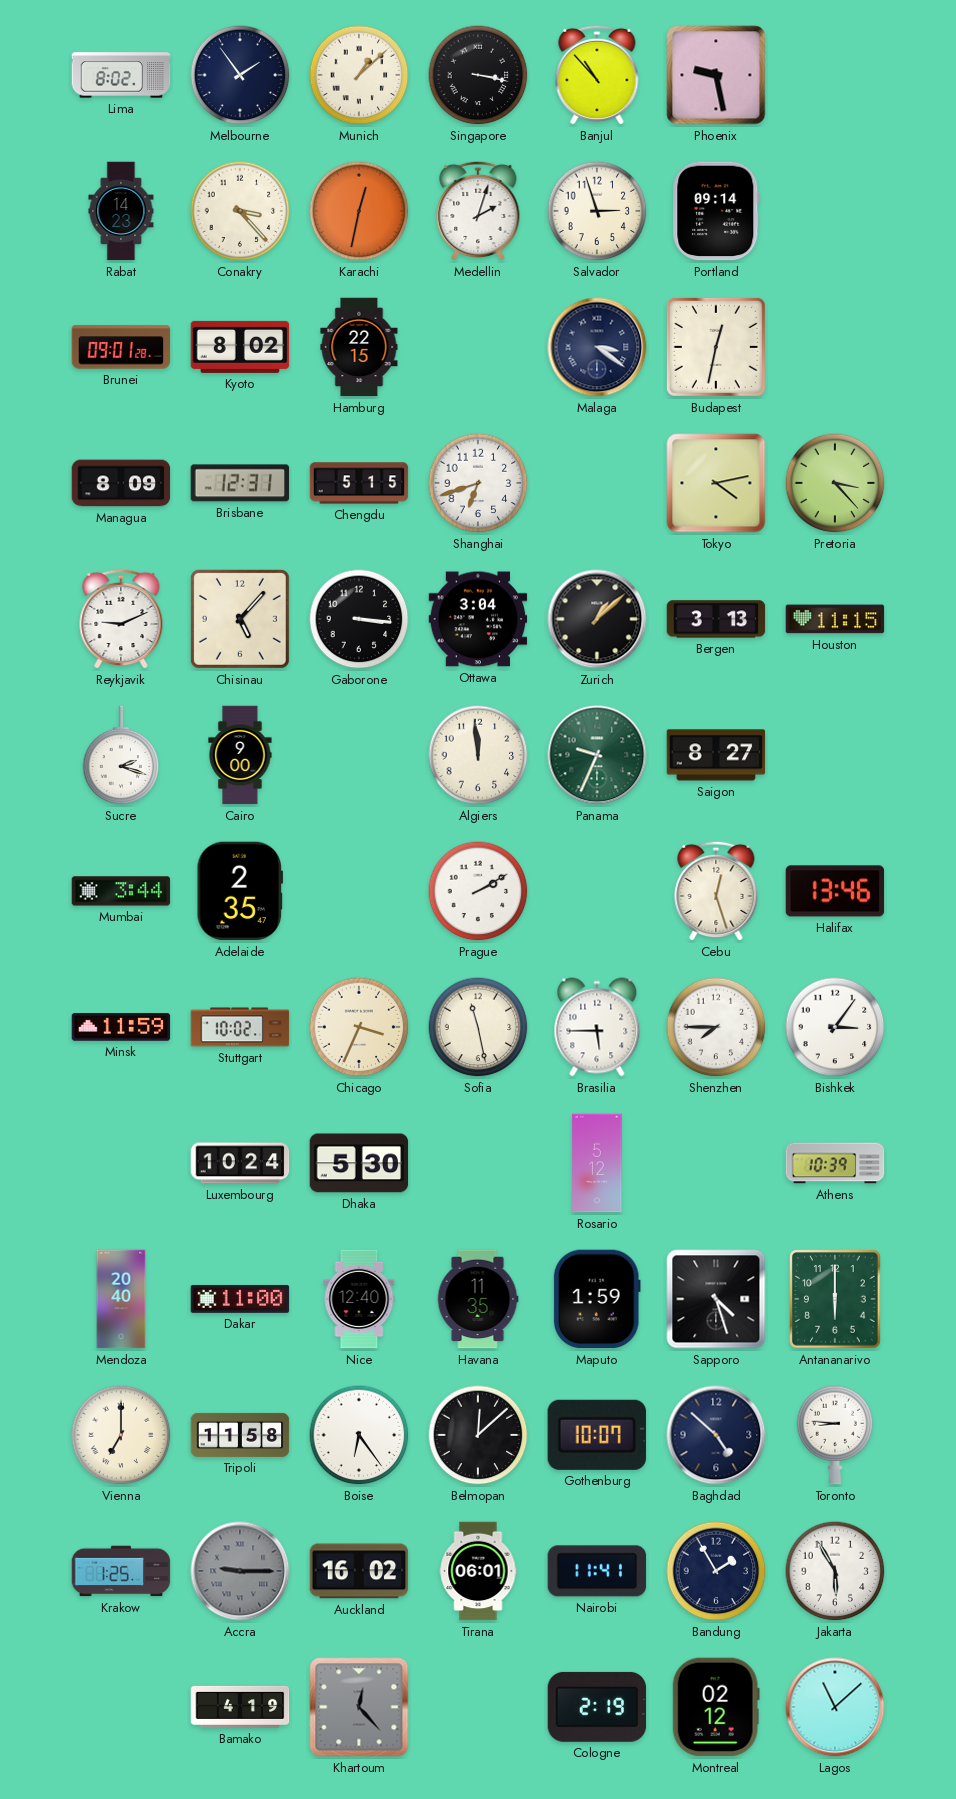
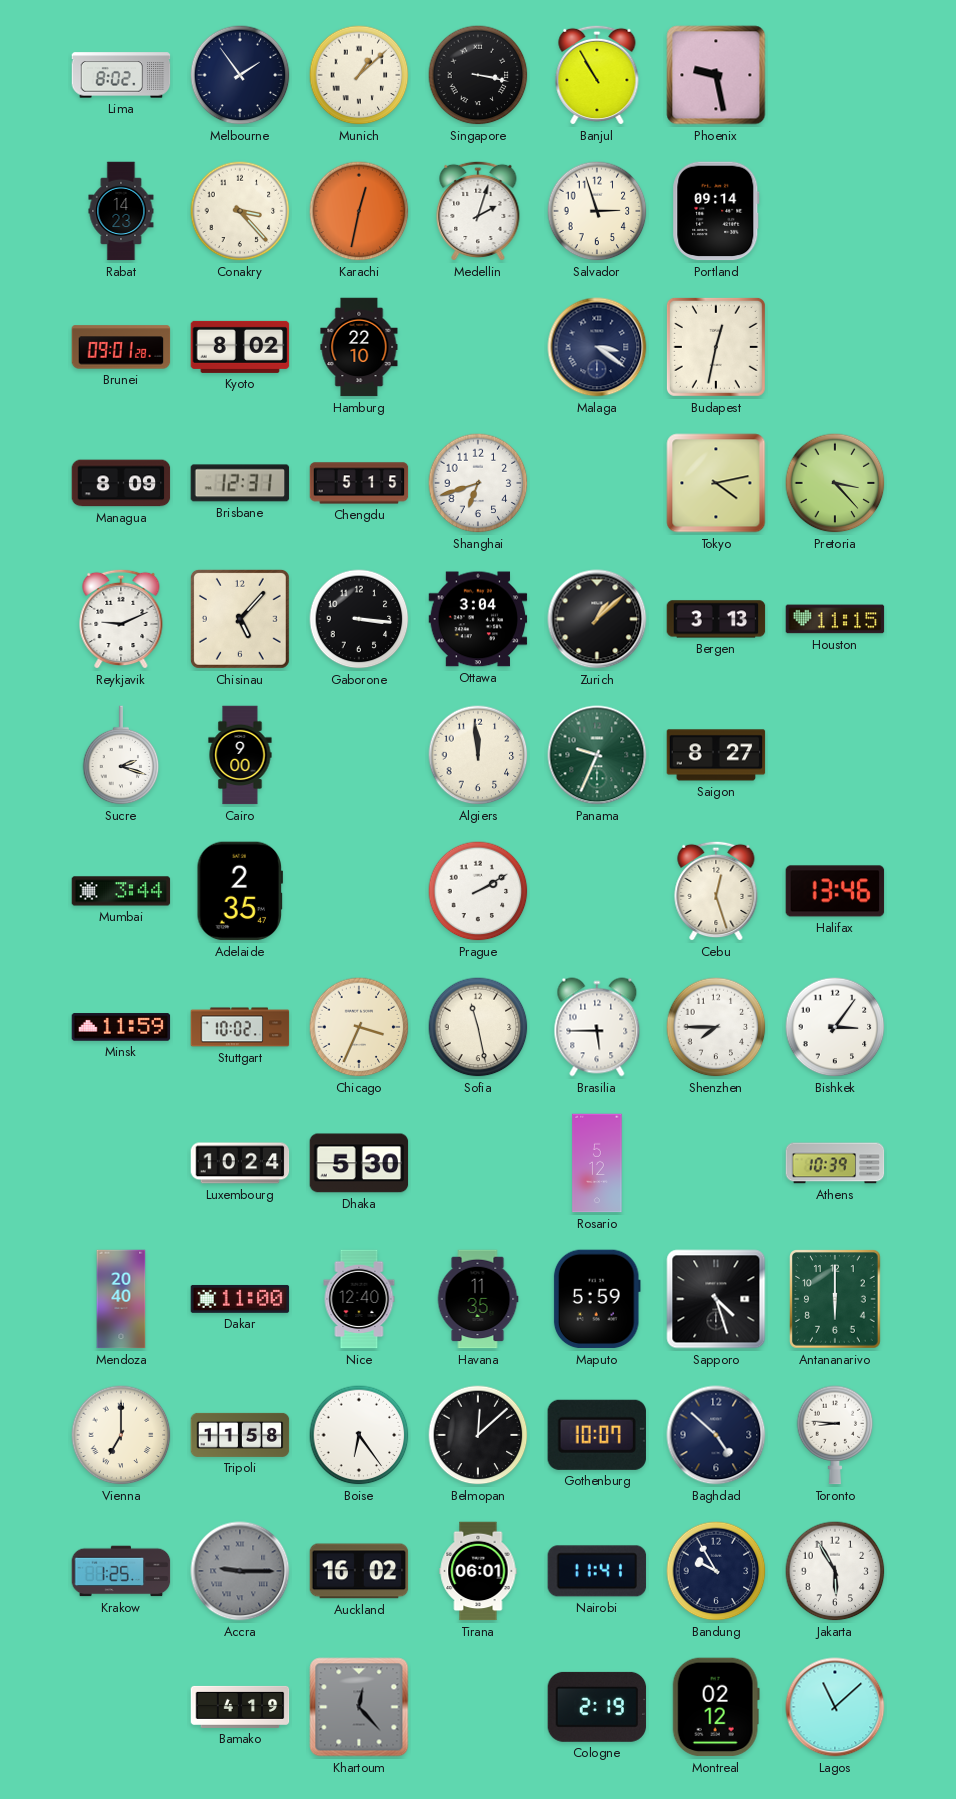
Banjul: 10:53 -> 10:55
Hamburg: 22:15 -> 22:10
Maputo: 1:59 -> 5:59
Bandung: 1:55 -> 9:55
